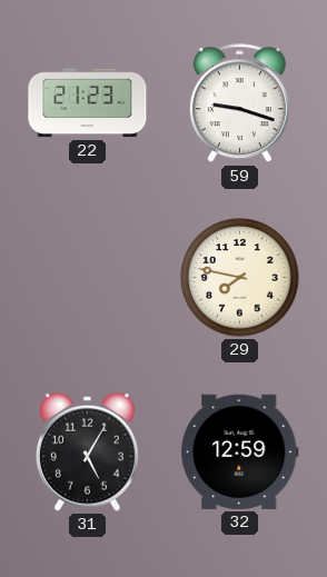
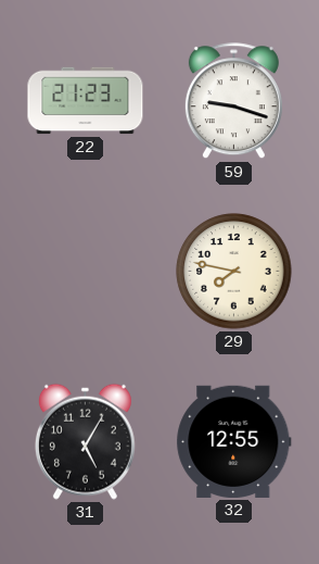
32: 12:59 -> 12:55
